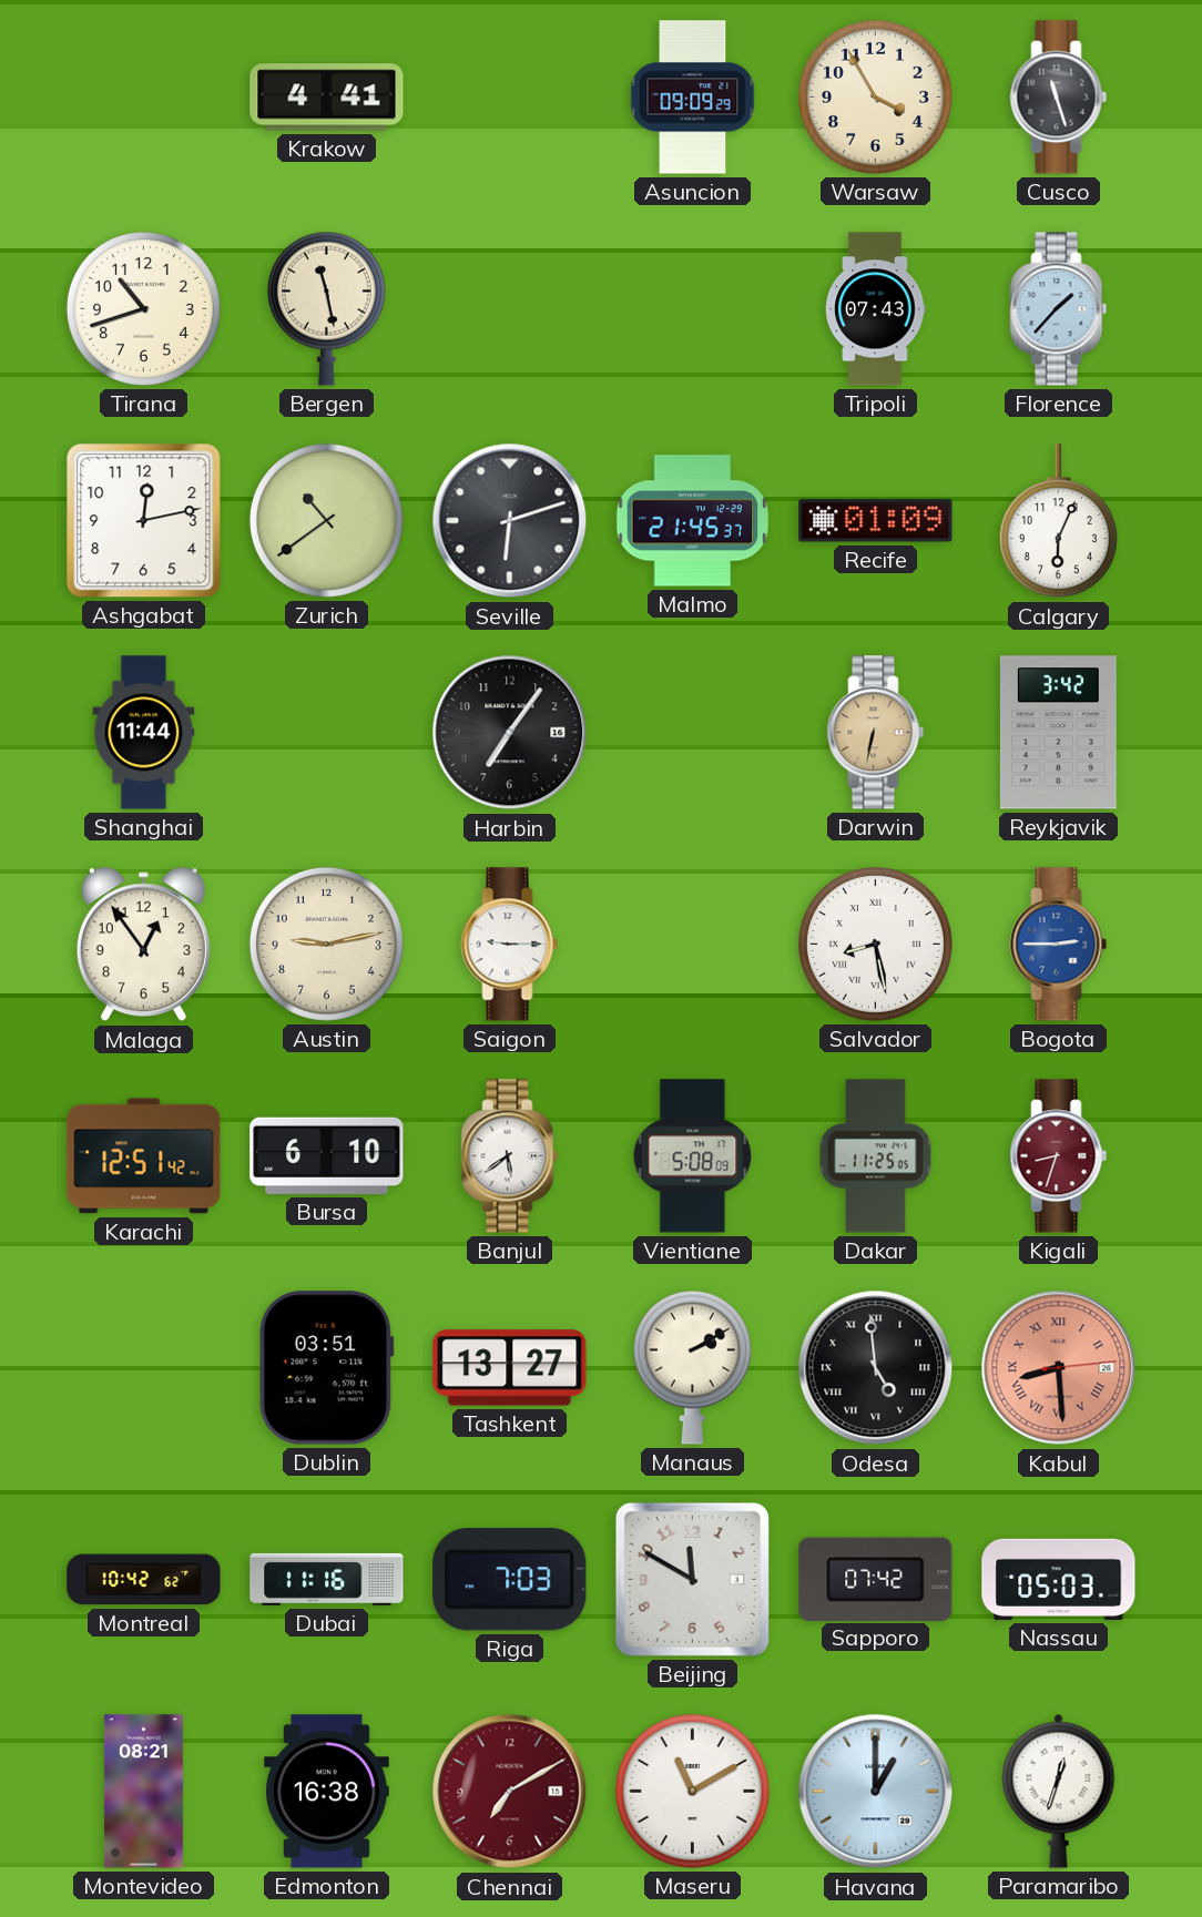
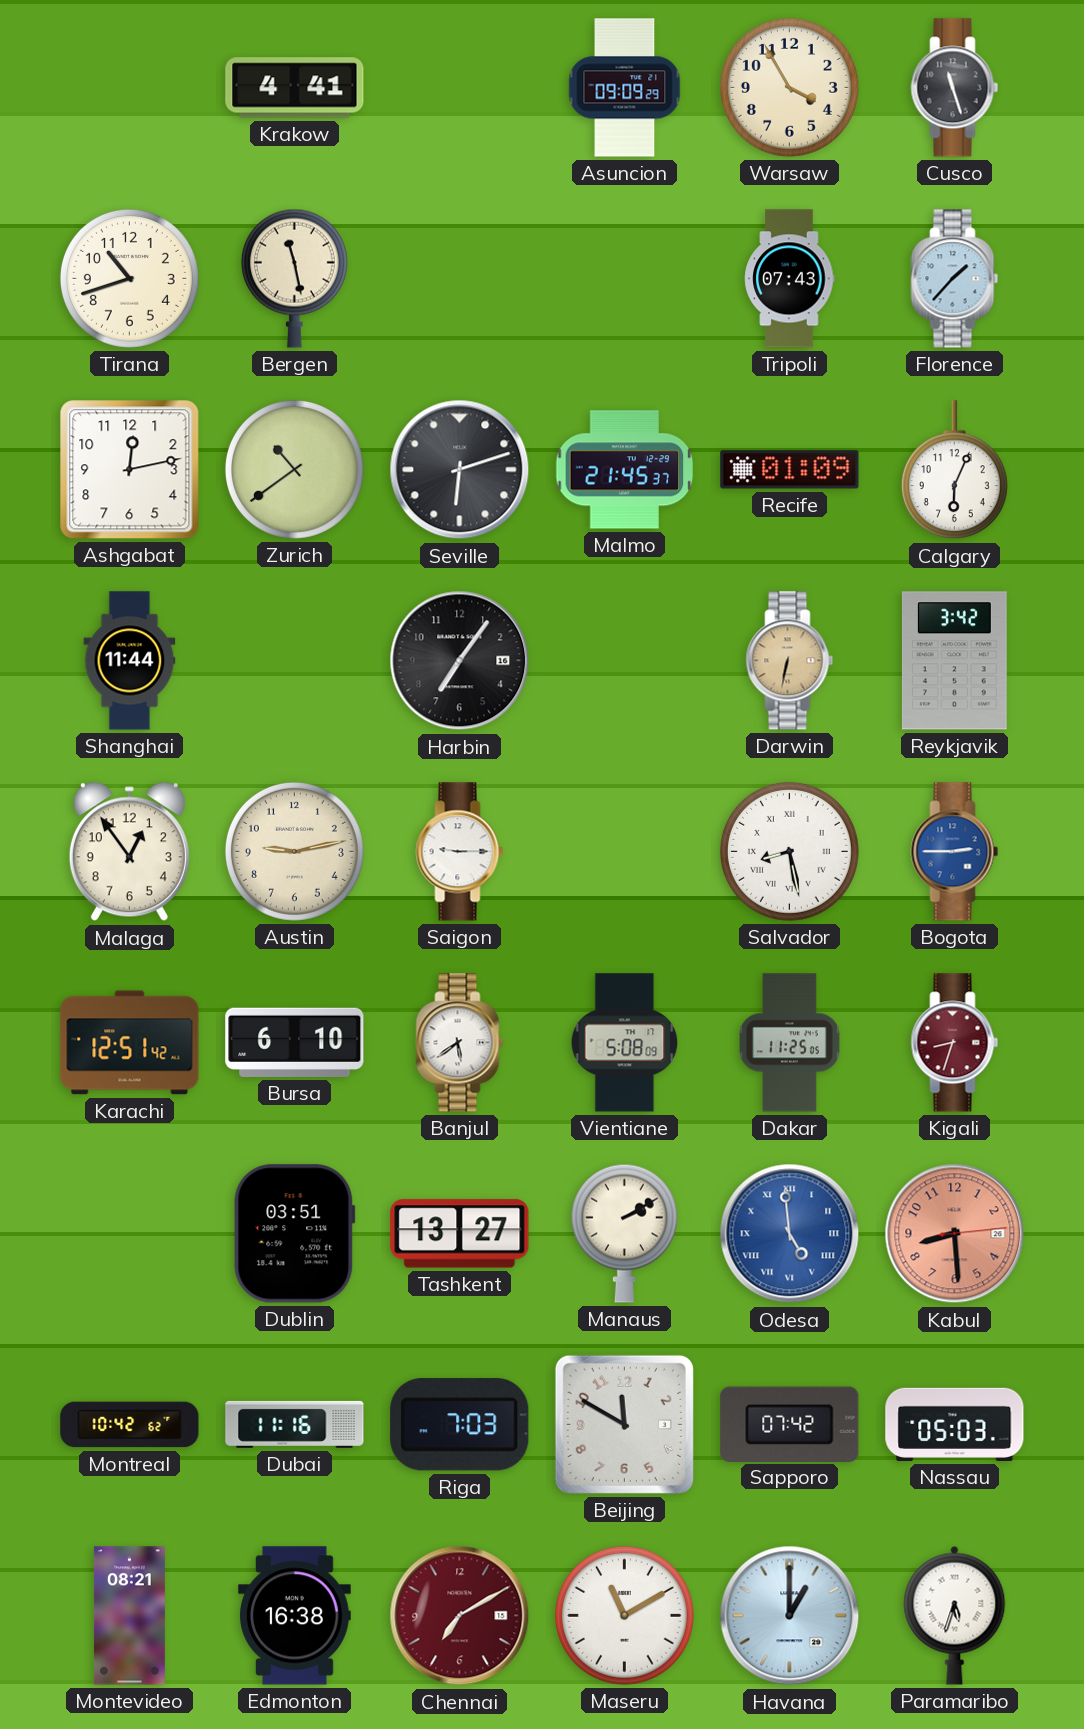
Odesa dial: black -> blue
Kabul numerals: Roman -> Arabic
Paramaribo: 12:33 -> 5:33
